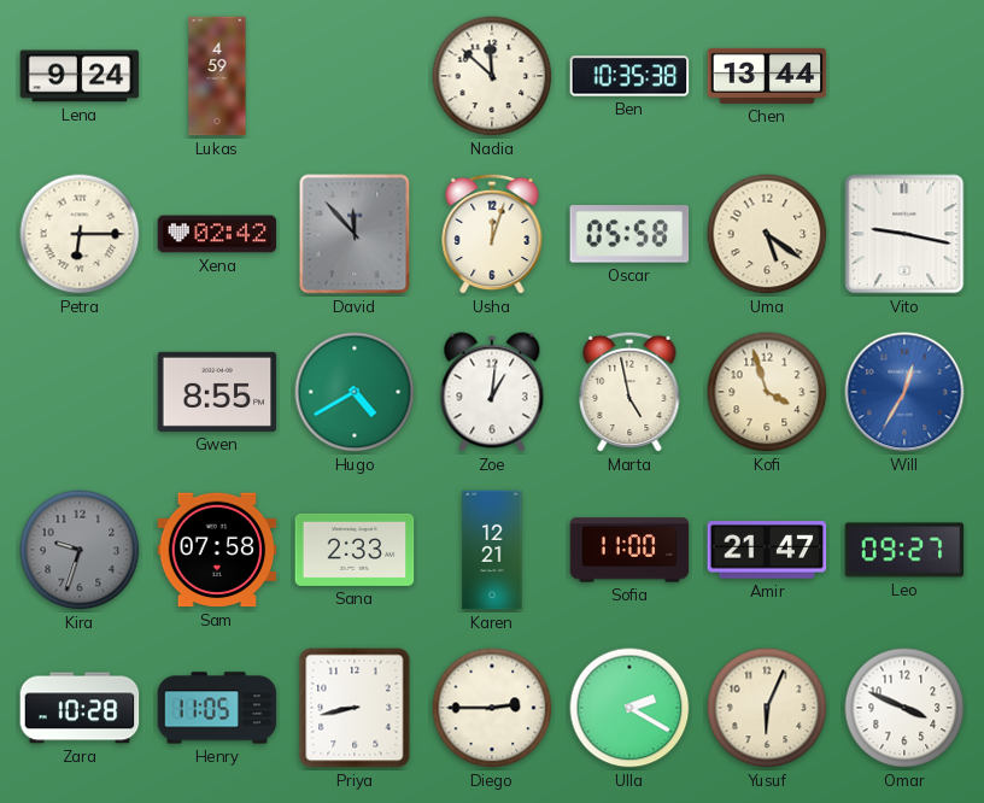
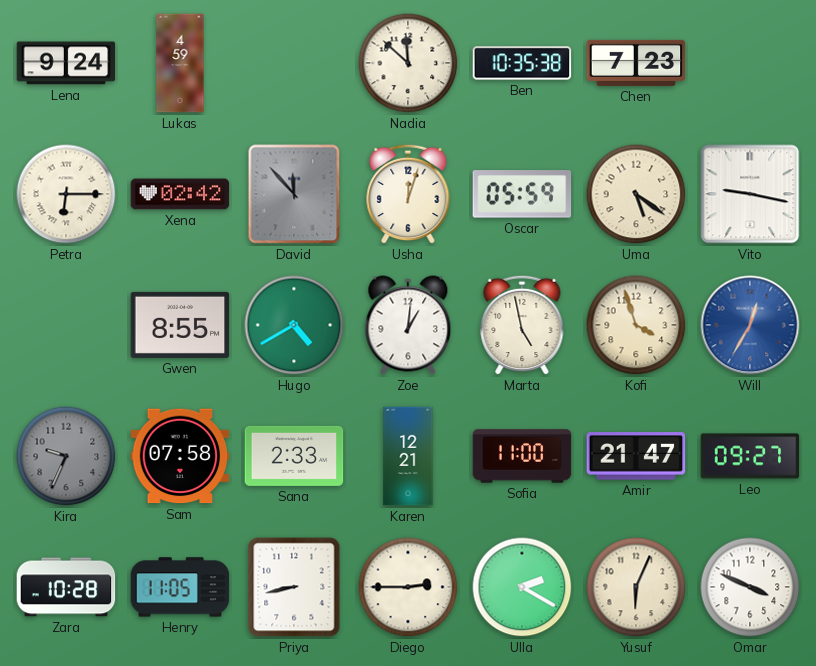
Chen: 13:44 -> 7:23
Oscar: 05:58 -> 05:59
Kira: 9:33 -> 9:34
